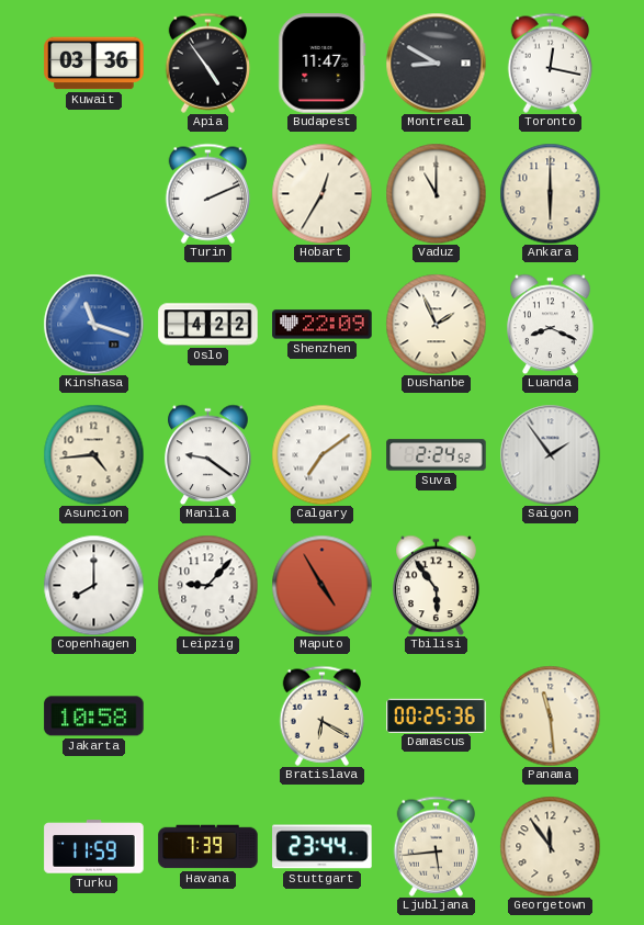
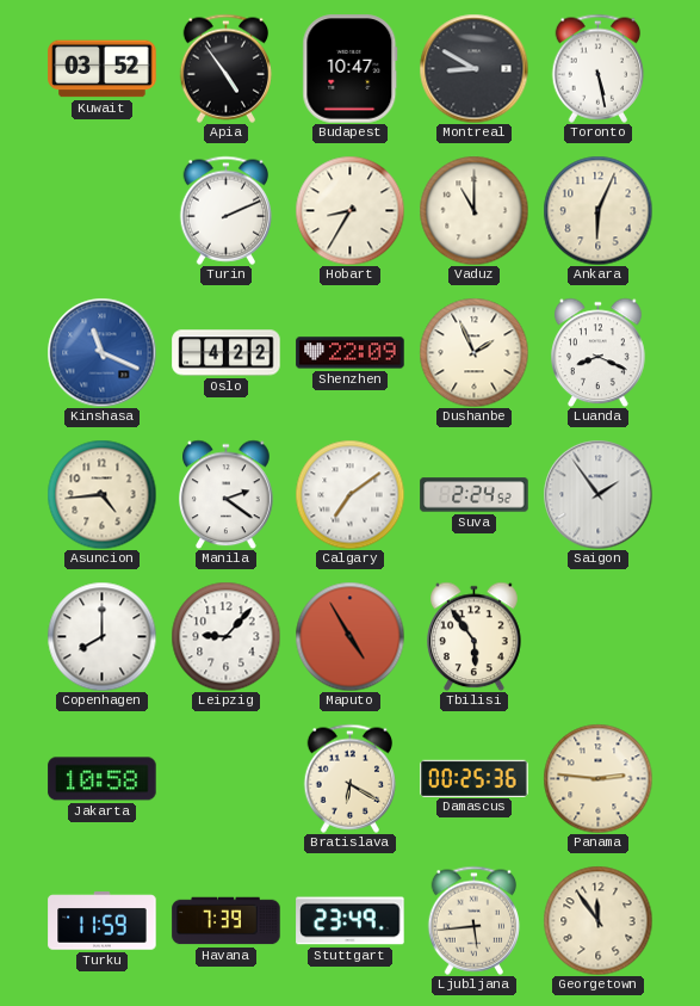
Kuwait: 03:36 -> 03:52
Budapest: 11:47 -> 10:47
Toronto: 12:17 -> 5:28
Hobart: 12:35 -> 8:35
Ankara: 6:00 -> 6:04
Kinshasa: 11:18 -> 11:19
Manila: 9:21 -> 2:21
Panama: 11:29 -> 2:46
Stuttgart: 23:44 -> 23:49
